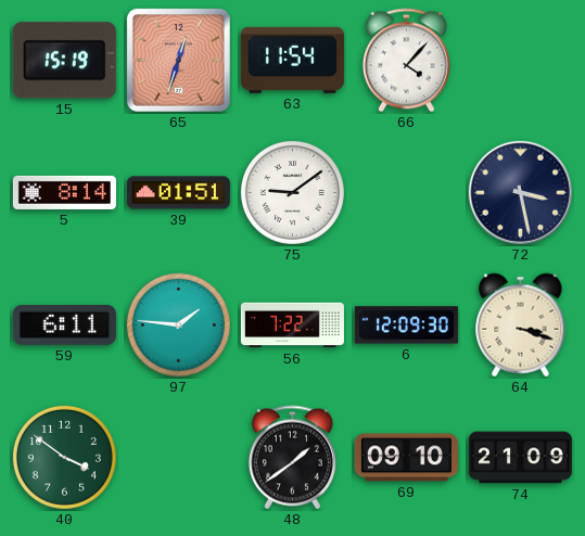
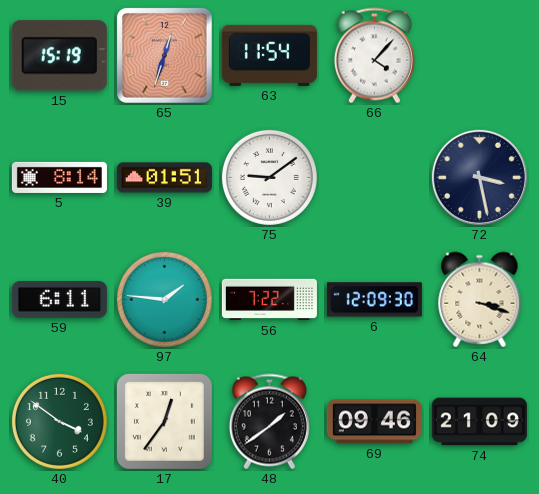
17: none -> 12:36
69: 09:10 -> 09:46
